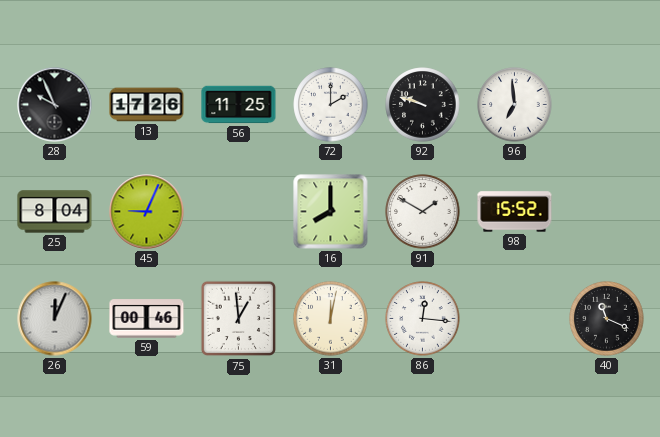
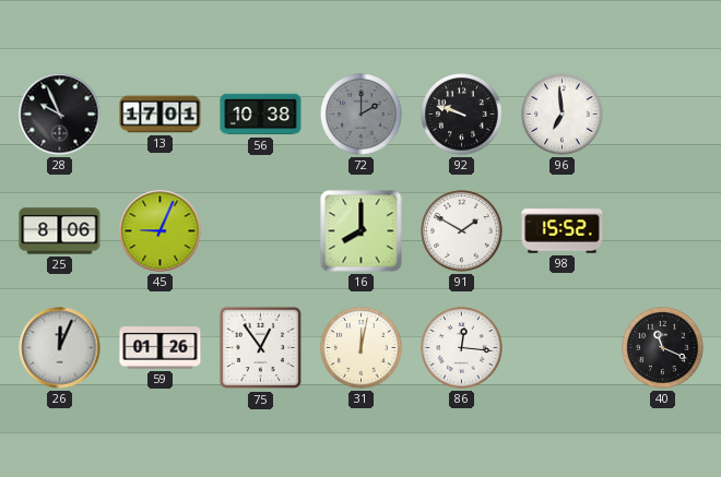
13: 17:26 -> 17:01
56: 11:25 -> 10:38
72 dial: white -> grey
25: 8:04 -> 8:06
59: 00:46 -> 01:26
75: 12:59 -> 12:54
